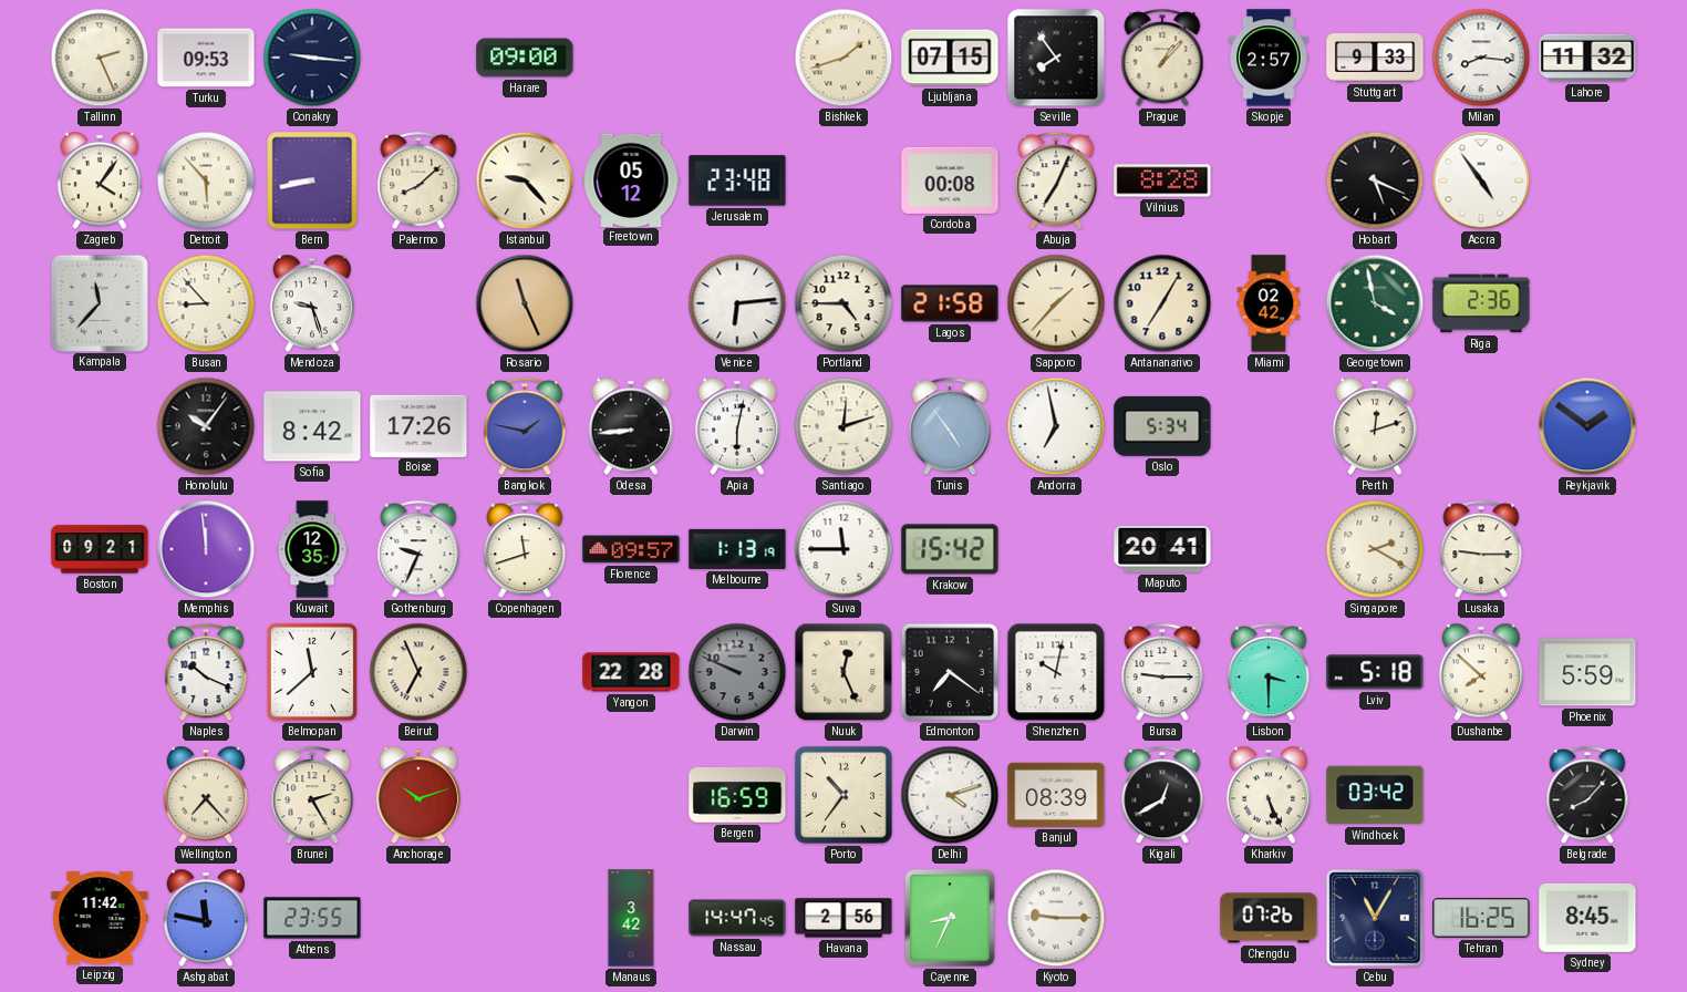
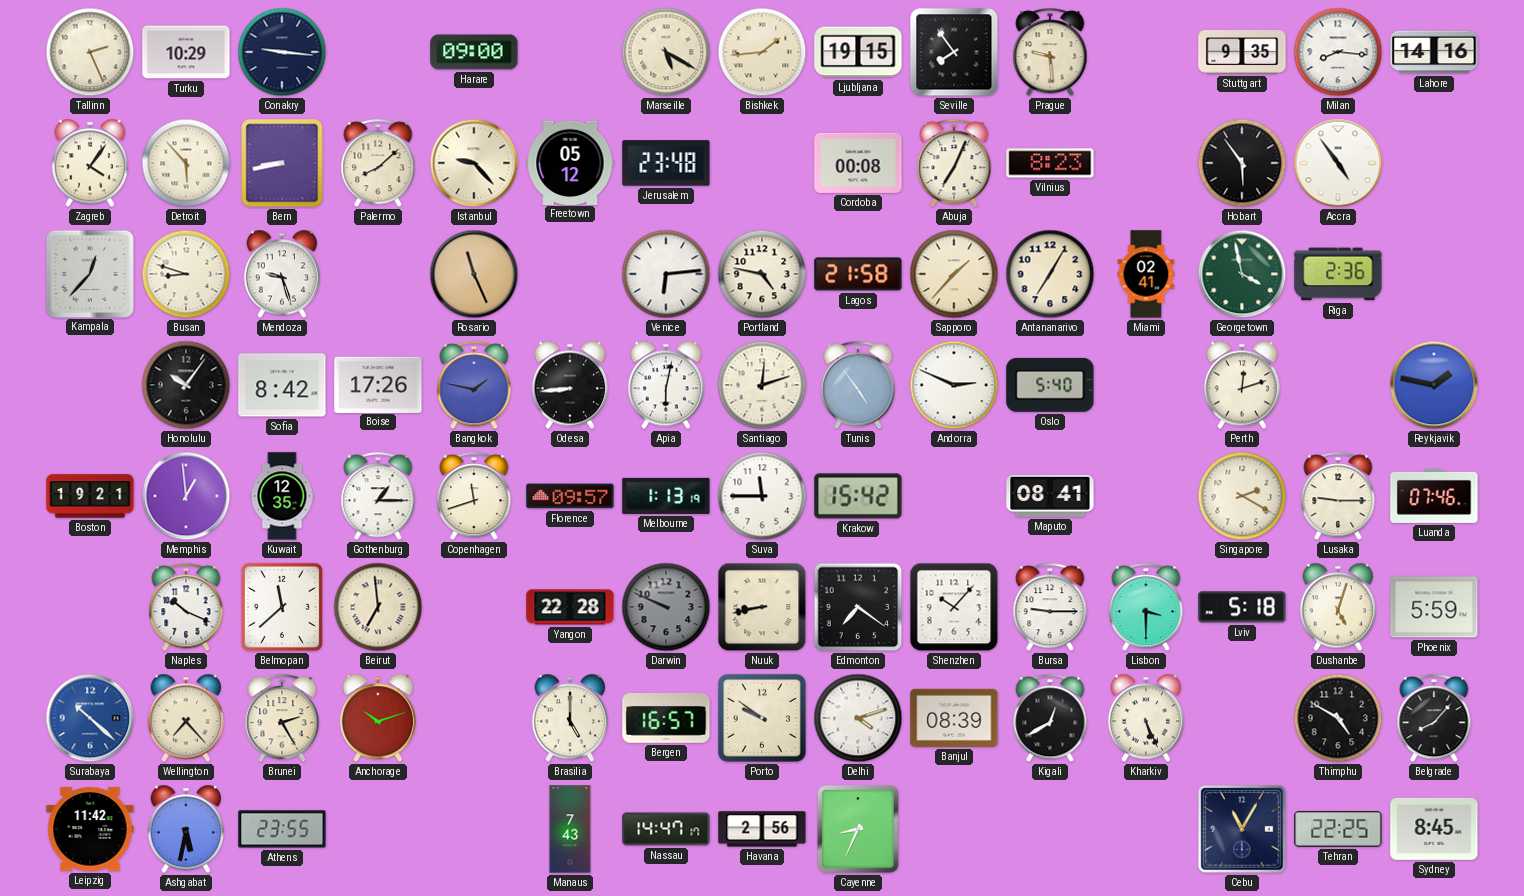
Turku: 09:53 -> 10:29
Marseille: none -> 5:20
Bishkek: 1:42 -> 1:44
Ljubljana: 07:15 -> 19:15
Prague: 1:07 -> 9:29
Skopje: 2:57 -> none
Stuttgart: 9:33 -> 9:35
Lahore: 11:32 -> 14:16
Vilnius: 8:28 -> 8:23
Hobart: 5:19 -> 5:54
Kampala: 11:37 -> 12:37
Busan: 8:53 -> 8:48
Portland: 4:45 -> 4:47
Miami: 02:42 -> 02:41
Andorra: 6:58 -> 2:49
Oslo: 5:34 -> 5:40
Reykjavik: 1:51 -> 1:47
Boston: 09:21 -> 19:21
Memphis: 11:59 -> 12:59
Gothenburg: 9:34 -> 1:15
Maputo: 20:41 -> 08:41
Luanda: none -> 07:46
Beirut: 6:56 -> 6:59
Nuuk: 12:26 -> 8:43
Shenzhen: 10:02 -> 10:07
Dushanbe: 7:52 -> 5:03
Surabaya: none -> 10:22
Brasilia: none -> 5:00
Bergen: 16:59 -> 16:57
Porto: 10:36 -> 9:51
Windhoek: 03:42 -> none
Thimphu: none -> 4:50
Ashgabat: 11:47 -> 5:32
Manaus: 3:42 -> 7:43
Nassau: 14:47:45 -> 14:47:17
Kyoto: 9:15 -> none
Chengdu: 07:26 -> none
Tehran: 16:25 -> 22:25
